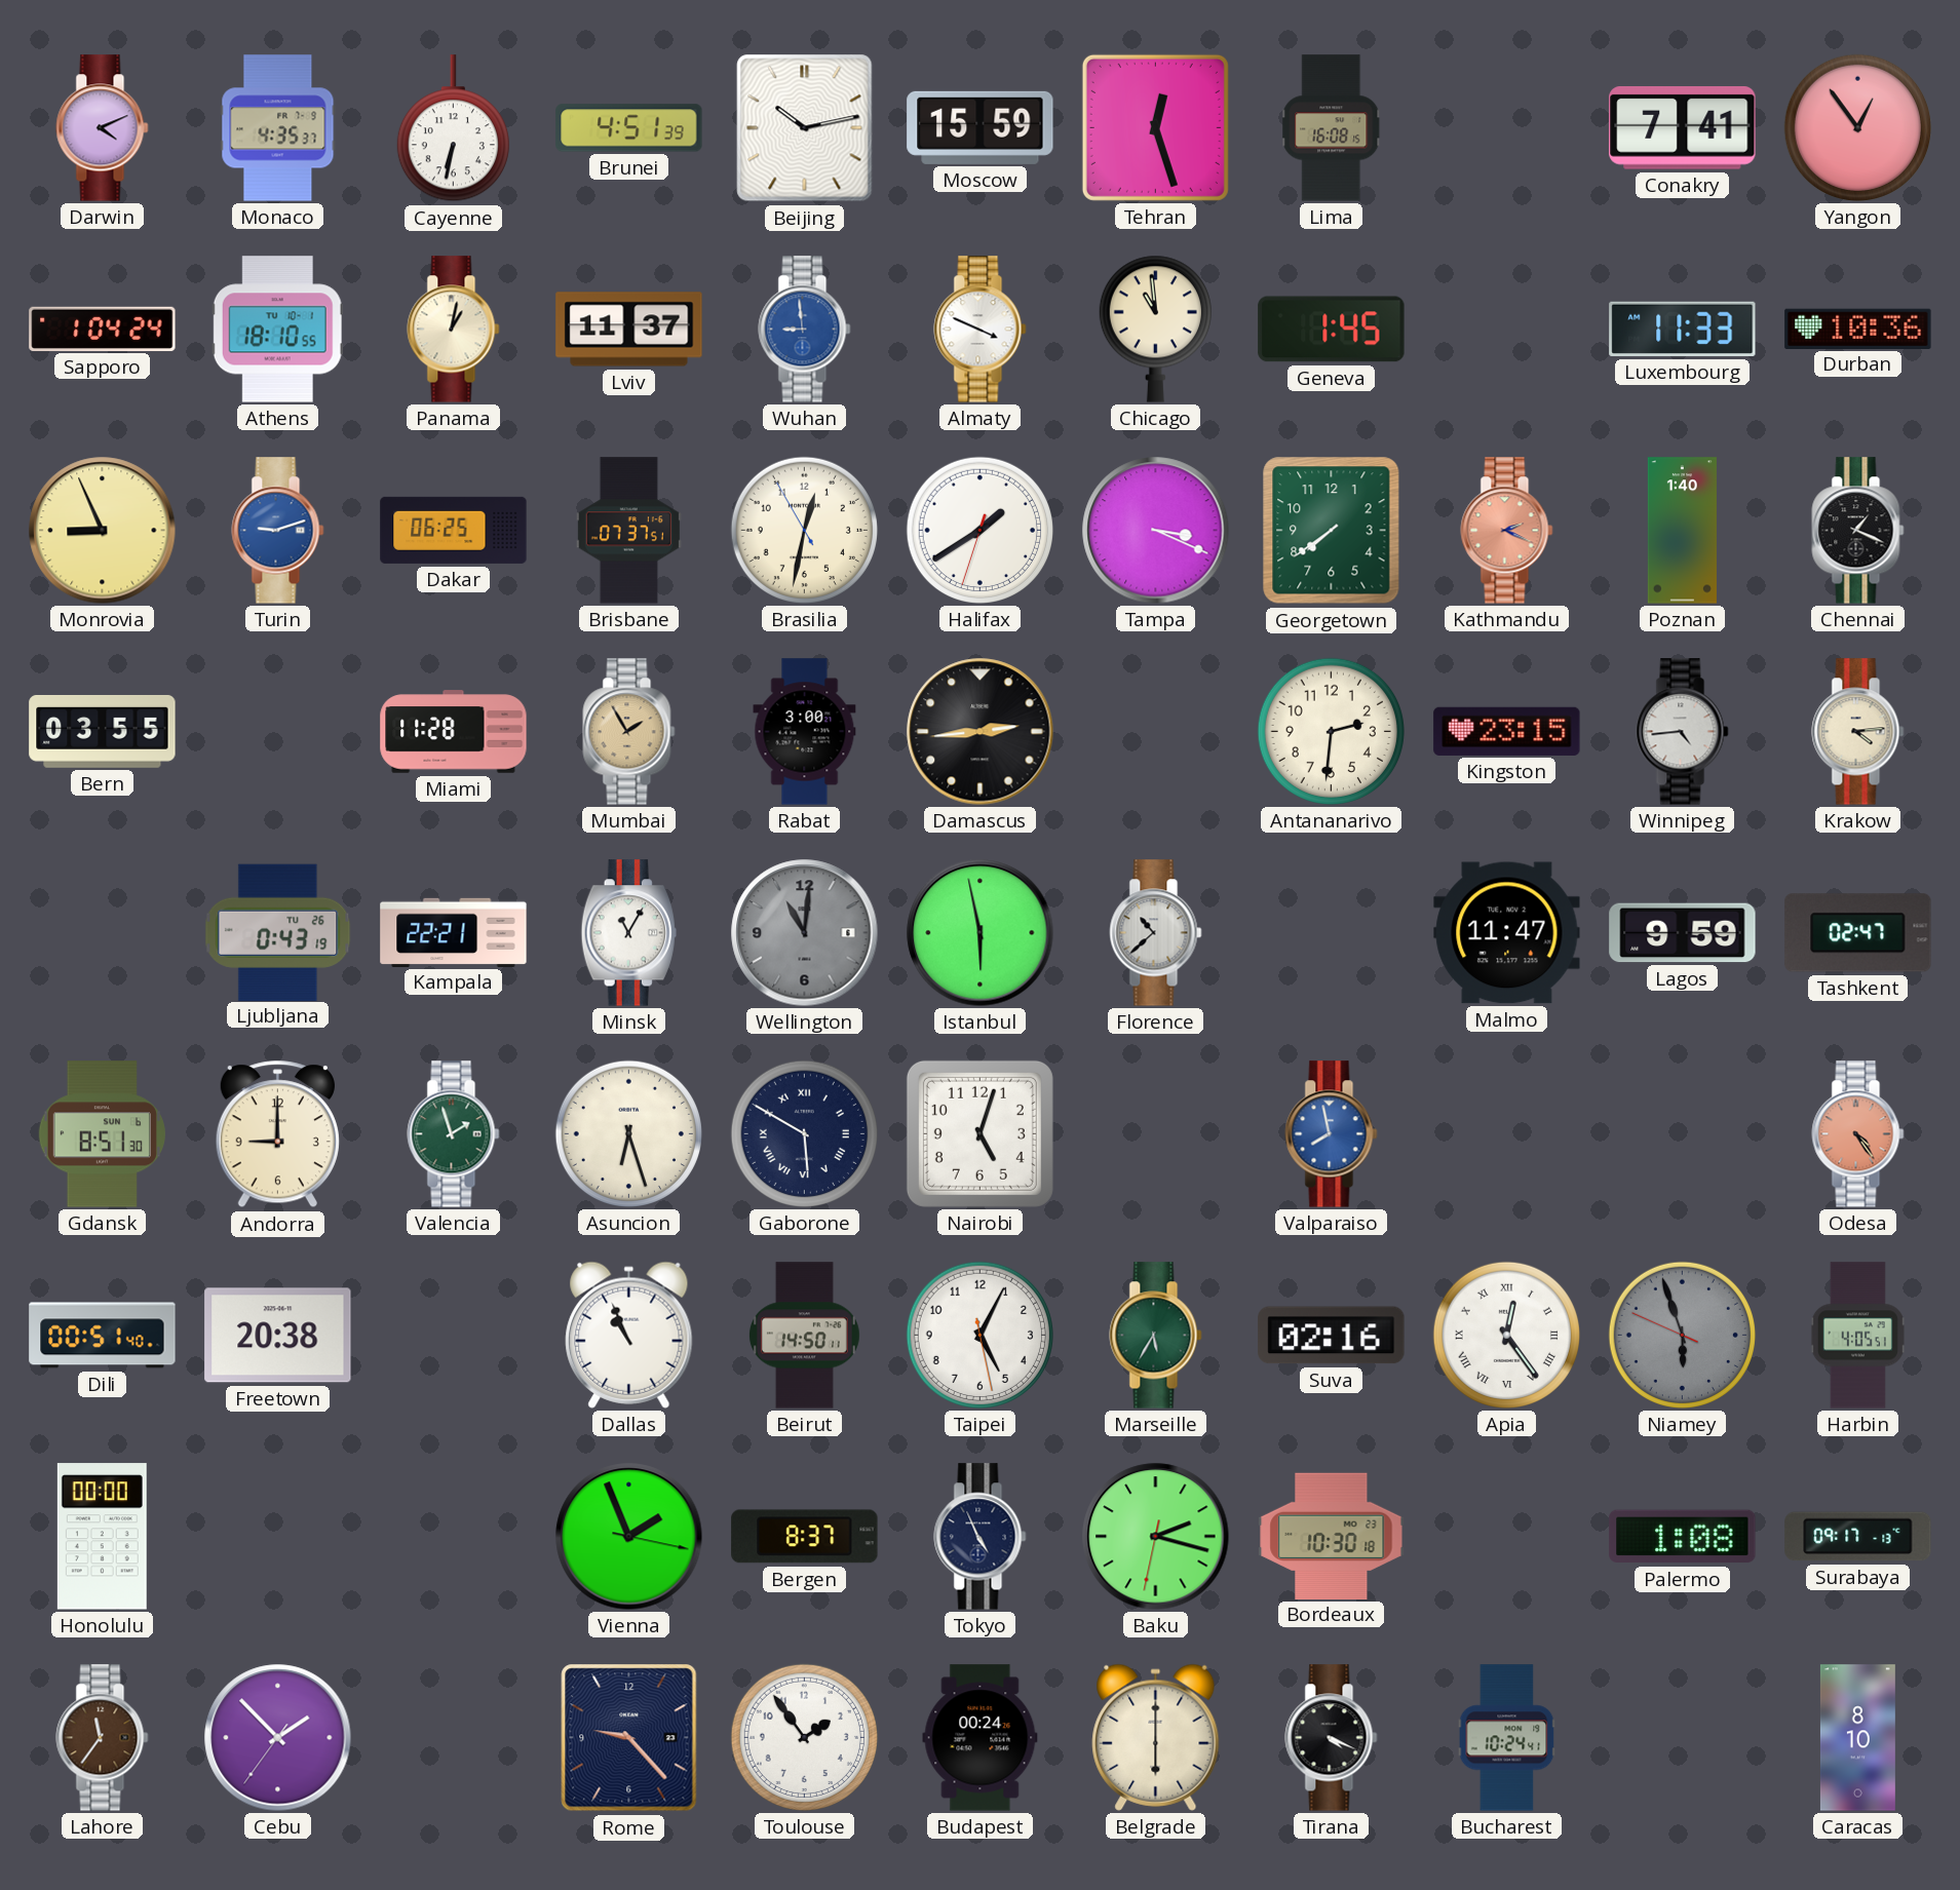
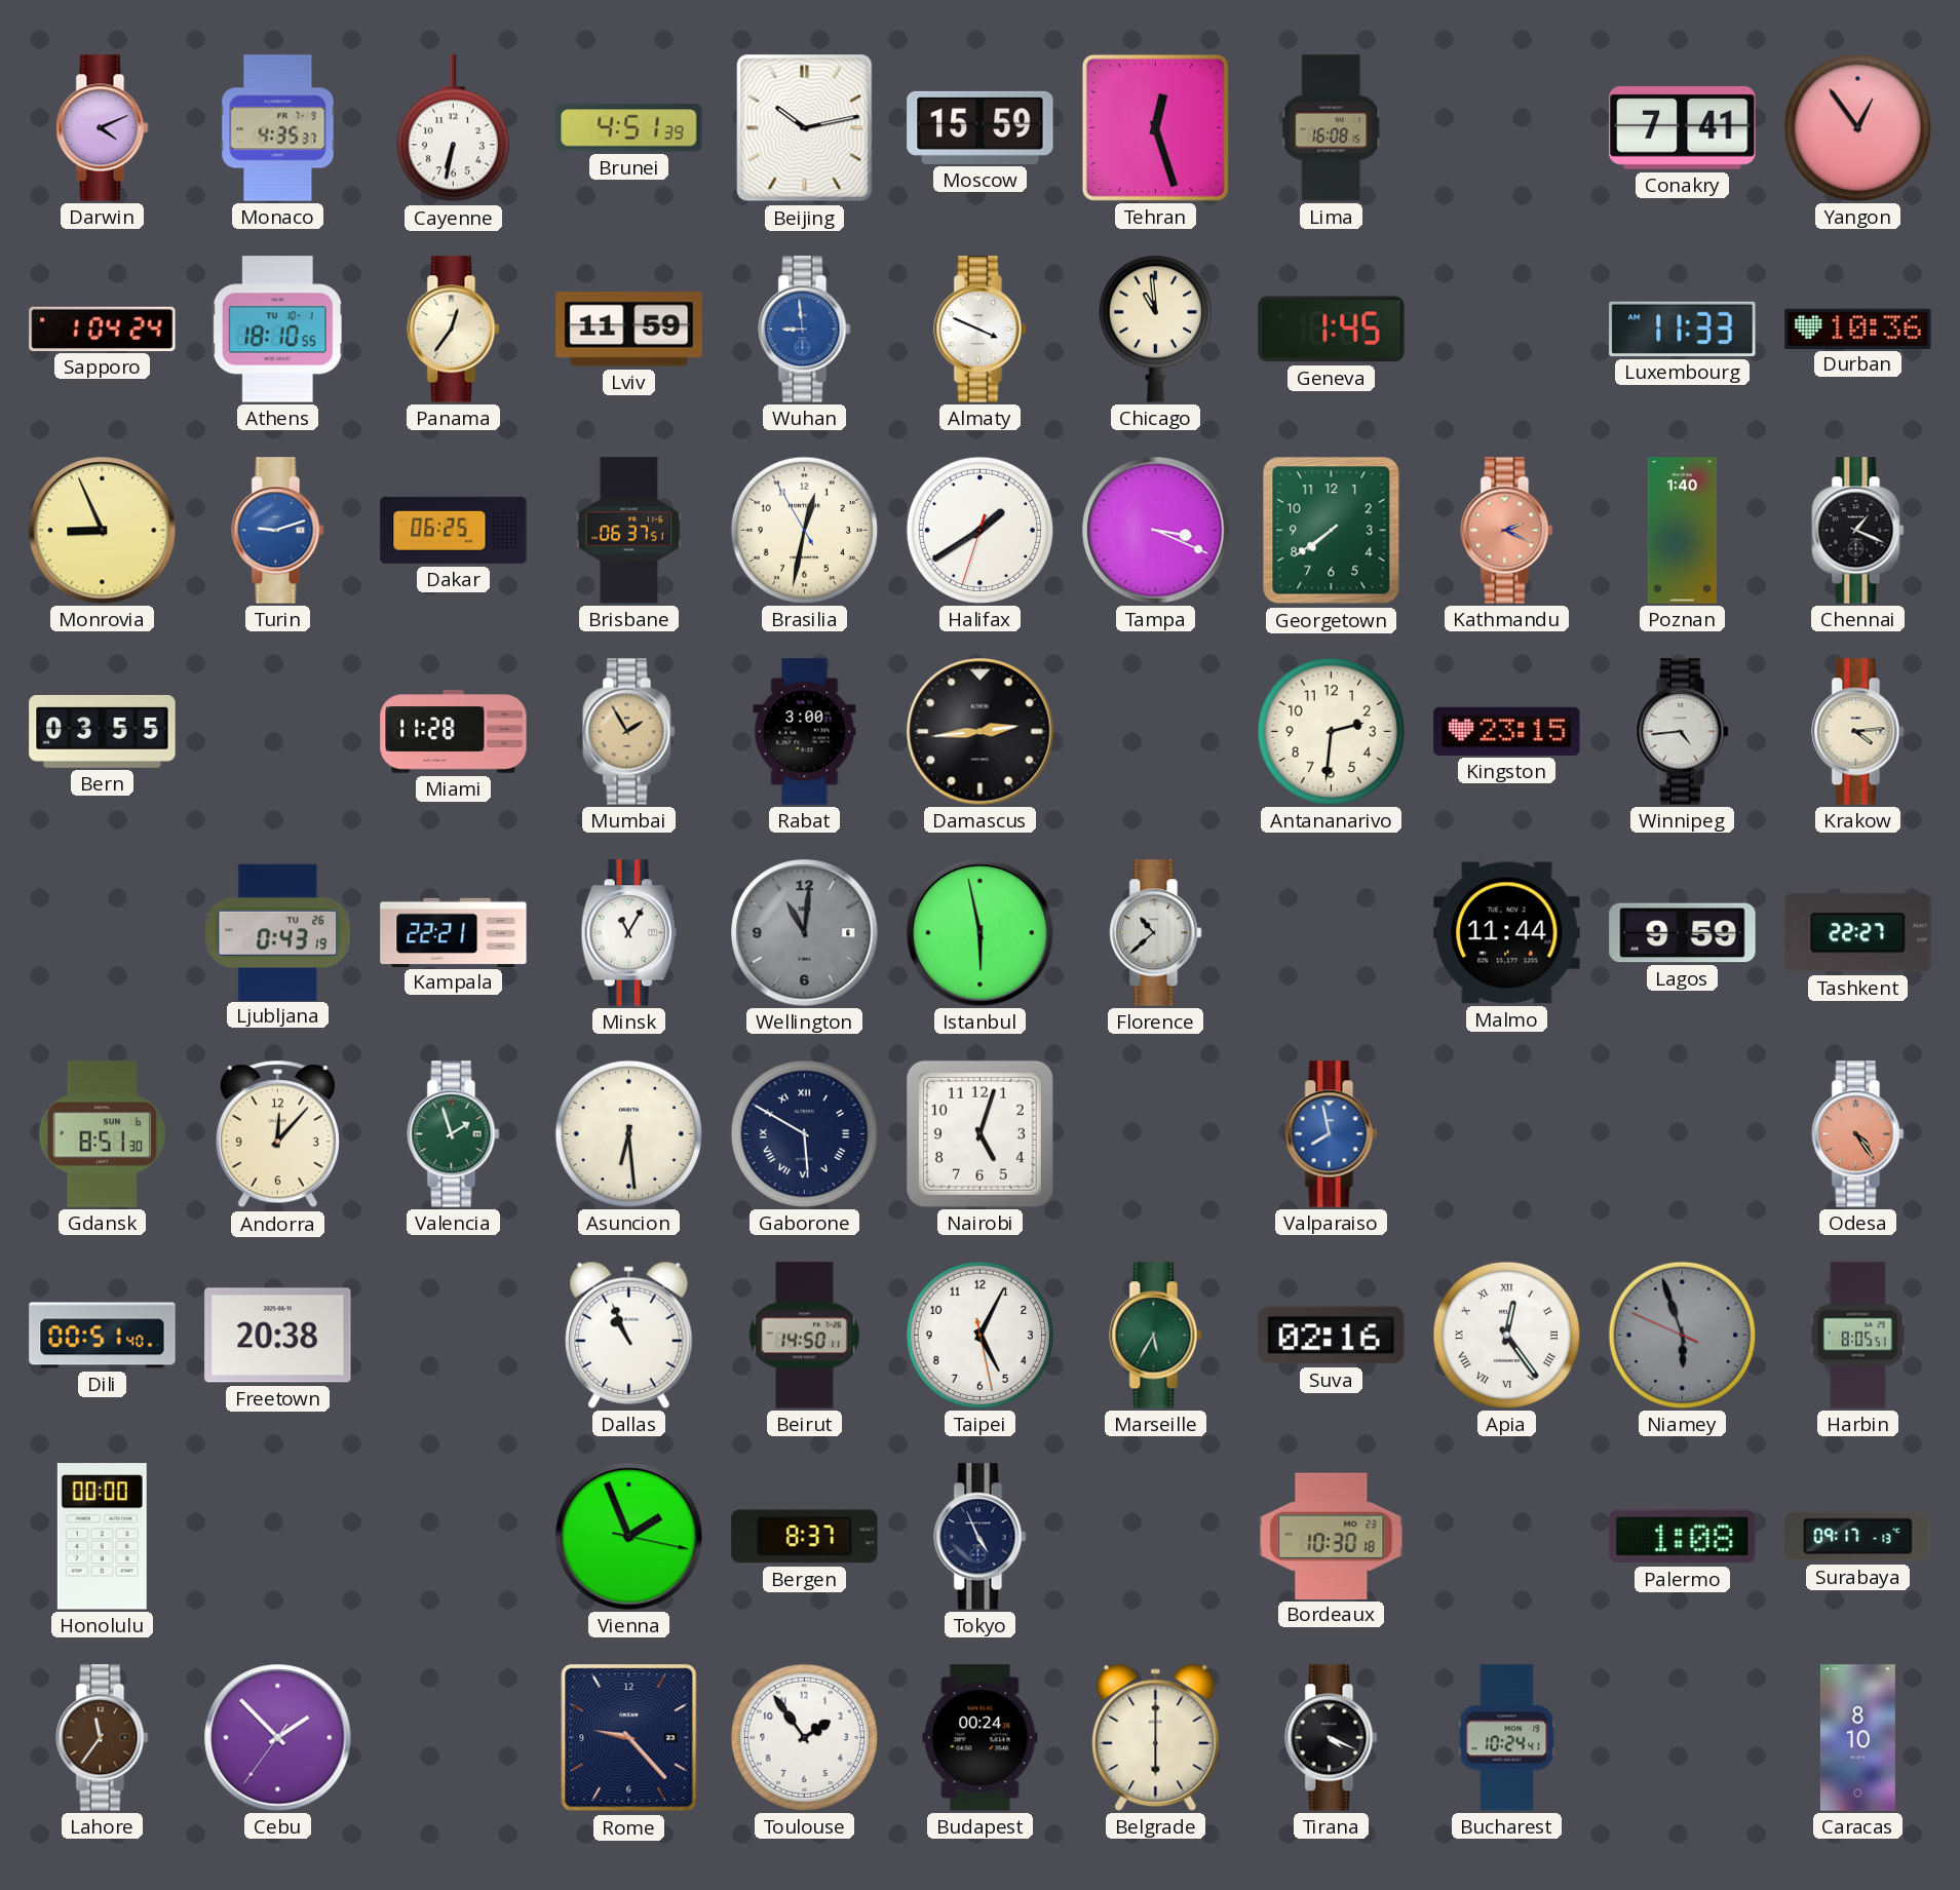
Panama: 1:02 -> 12:36
Lviv: 11:37 -> 11:59
Brisbane: 07:37 -> 06:37
Malmo: 11:47 -> 11:44
Tashkent: 02:47 -> 22:27
Andorra: 9:00 -> 12:07
Asuncion: 6:27 -> 6:29
Harbin: 4:05 -> 8:05
Baku: 2:17 -> none
